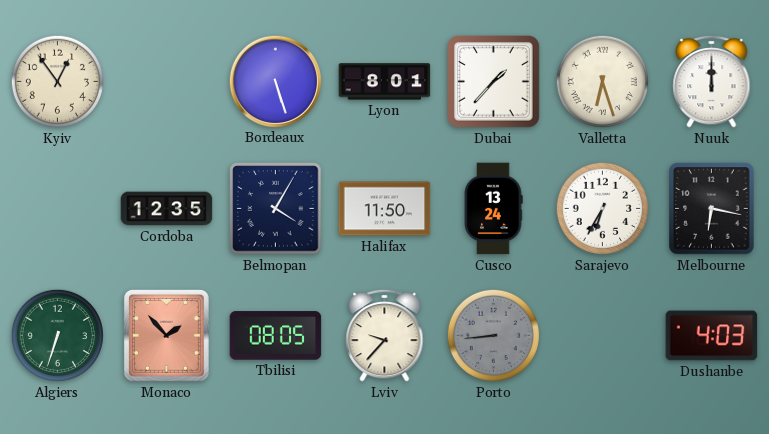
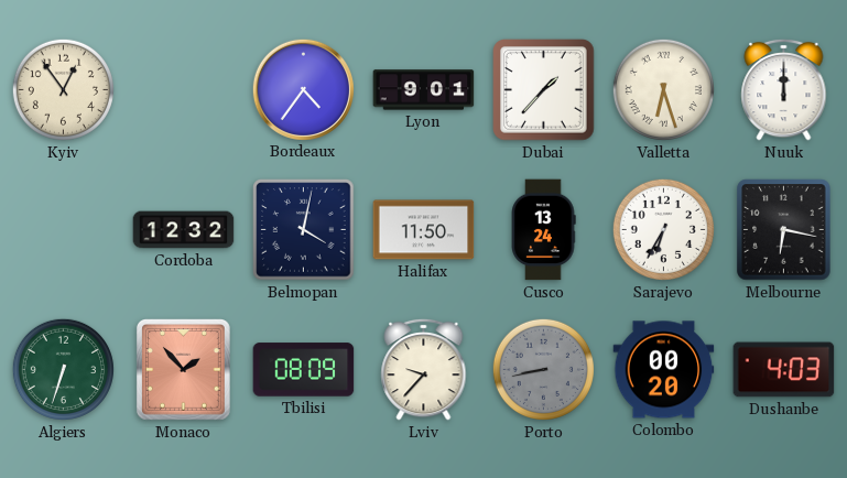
Bordeaux: 5:27 -> 4:36
Lyon: 8:01 -> 9:01
Cordoba: 12:35 -> 12:32
Belmopan: 4:05 -> 4:02
Tbilisi: 08:05 -> 08:09
Porto: 8:44 -> 8:43
Colombo: none -> 00:20
